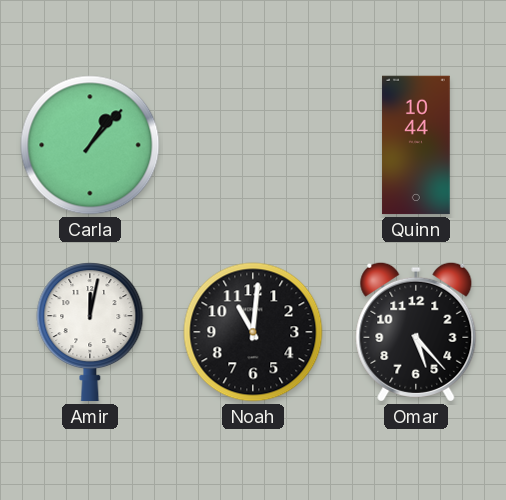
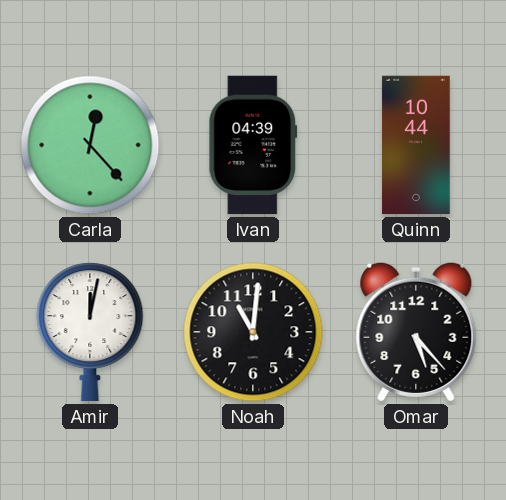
Carla: 1:07 -> 12:23
Ivan: none -> 04:39
